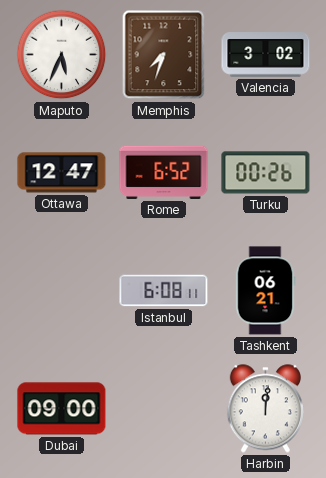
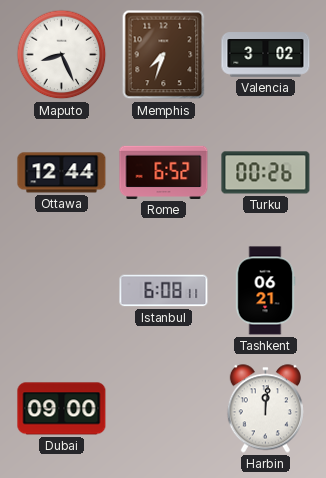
Maputo: 5:34 -> 8:26
Ottawa: 12:47 -> 12:44
